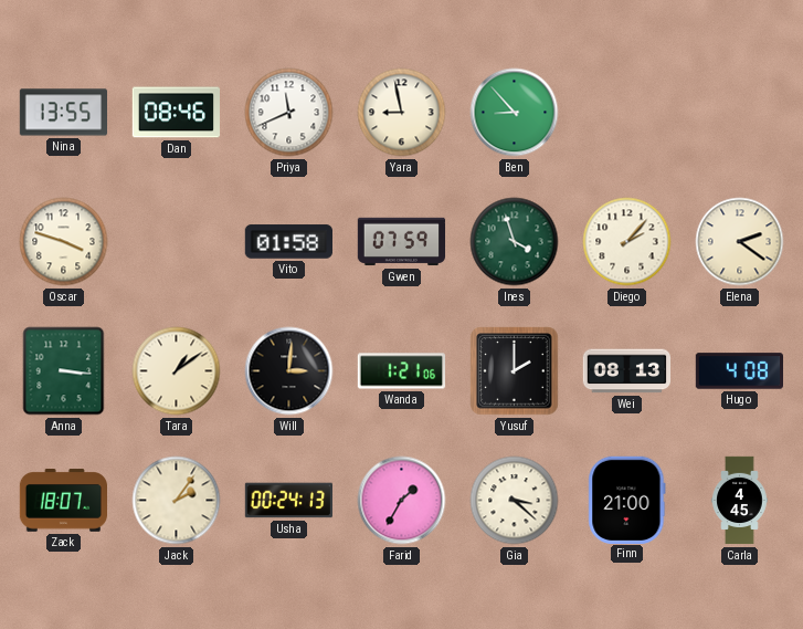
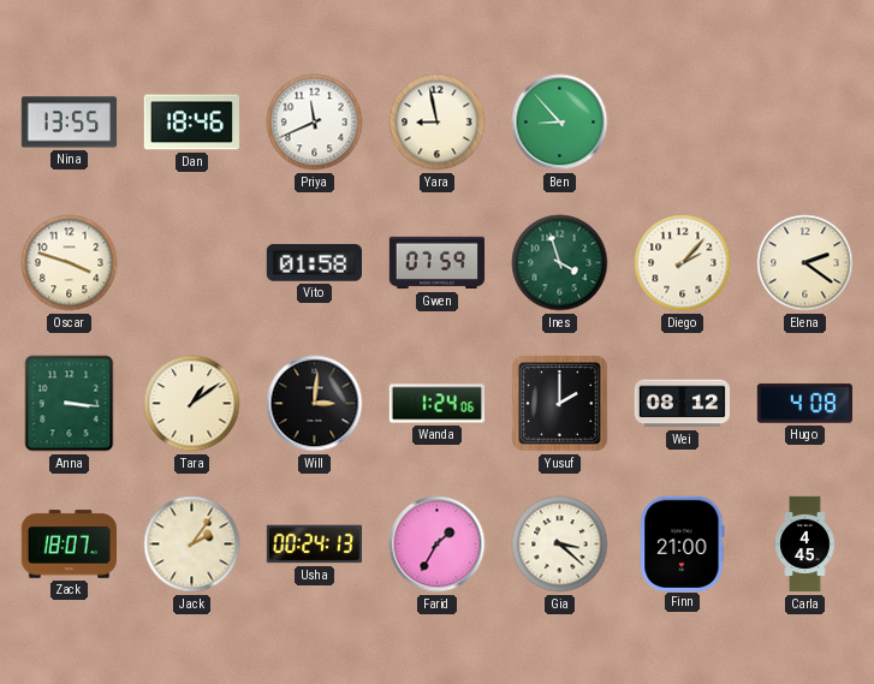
Dan: 08:46 -> 18:46
Wanda: 1:21 -> 1:24
Wei: 08:13 -> 08:12
